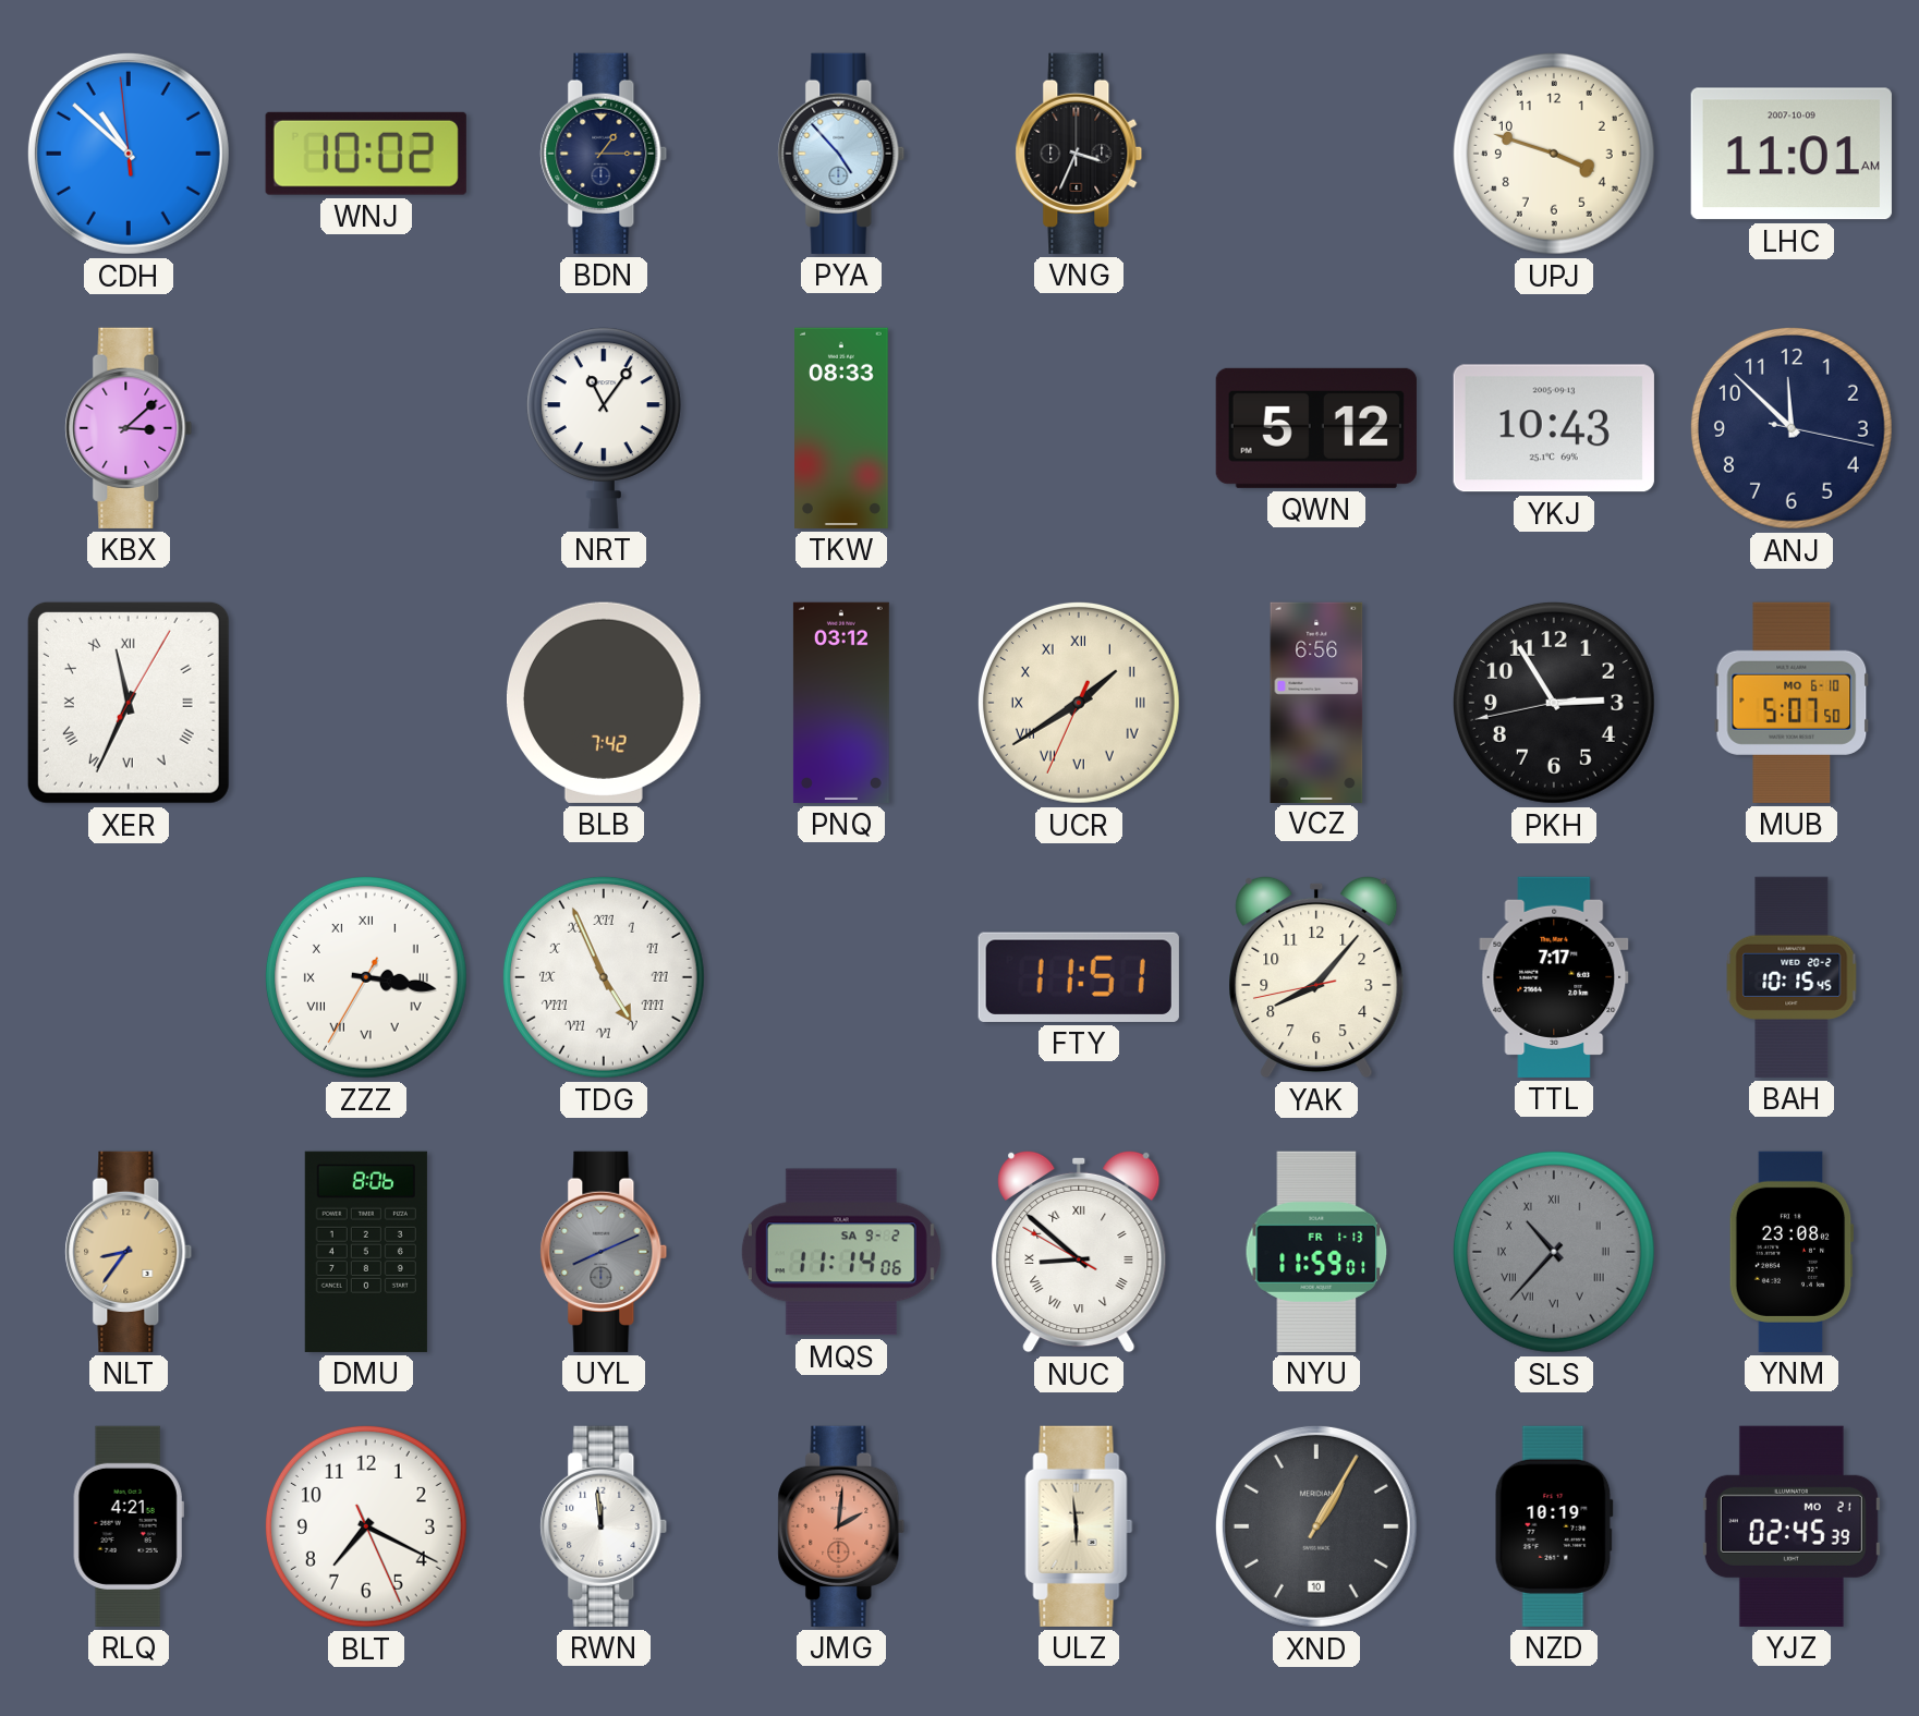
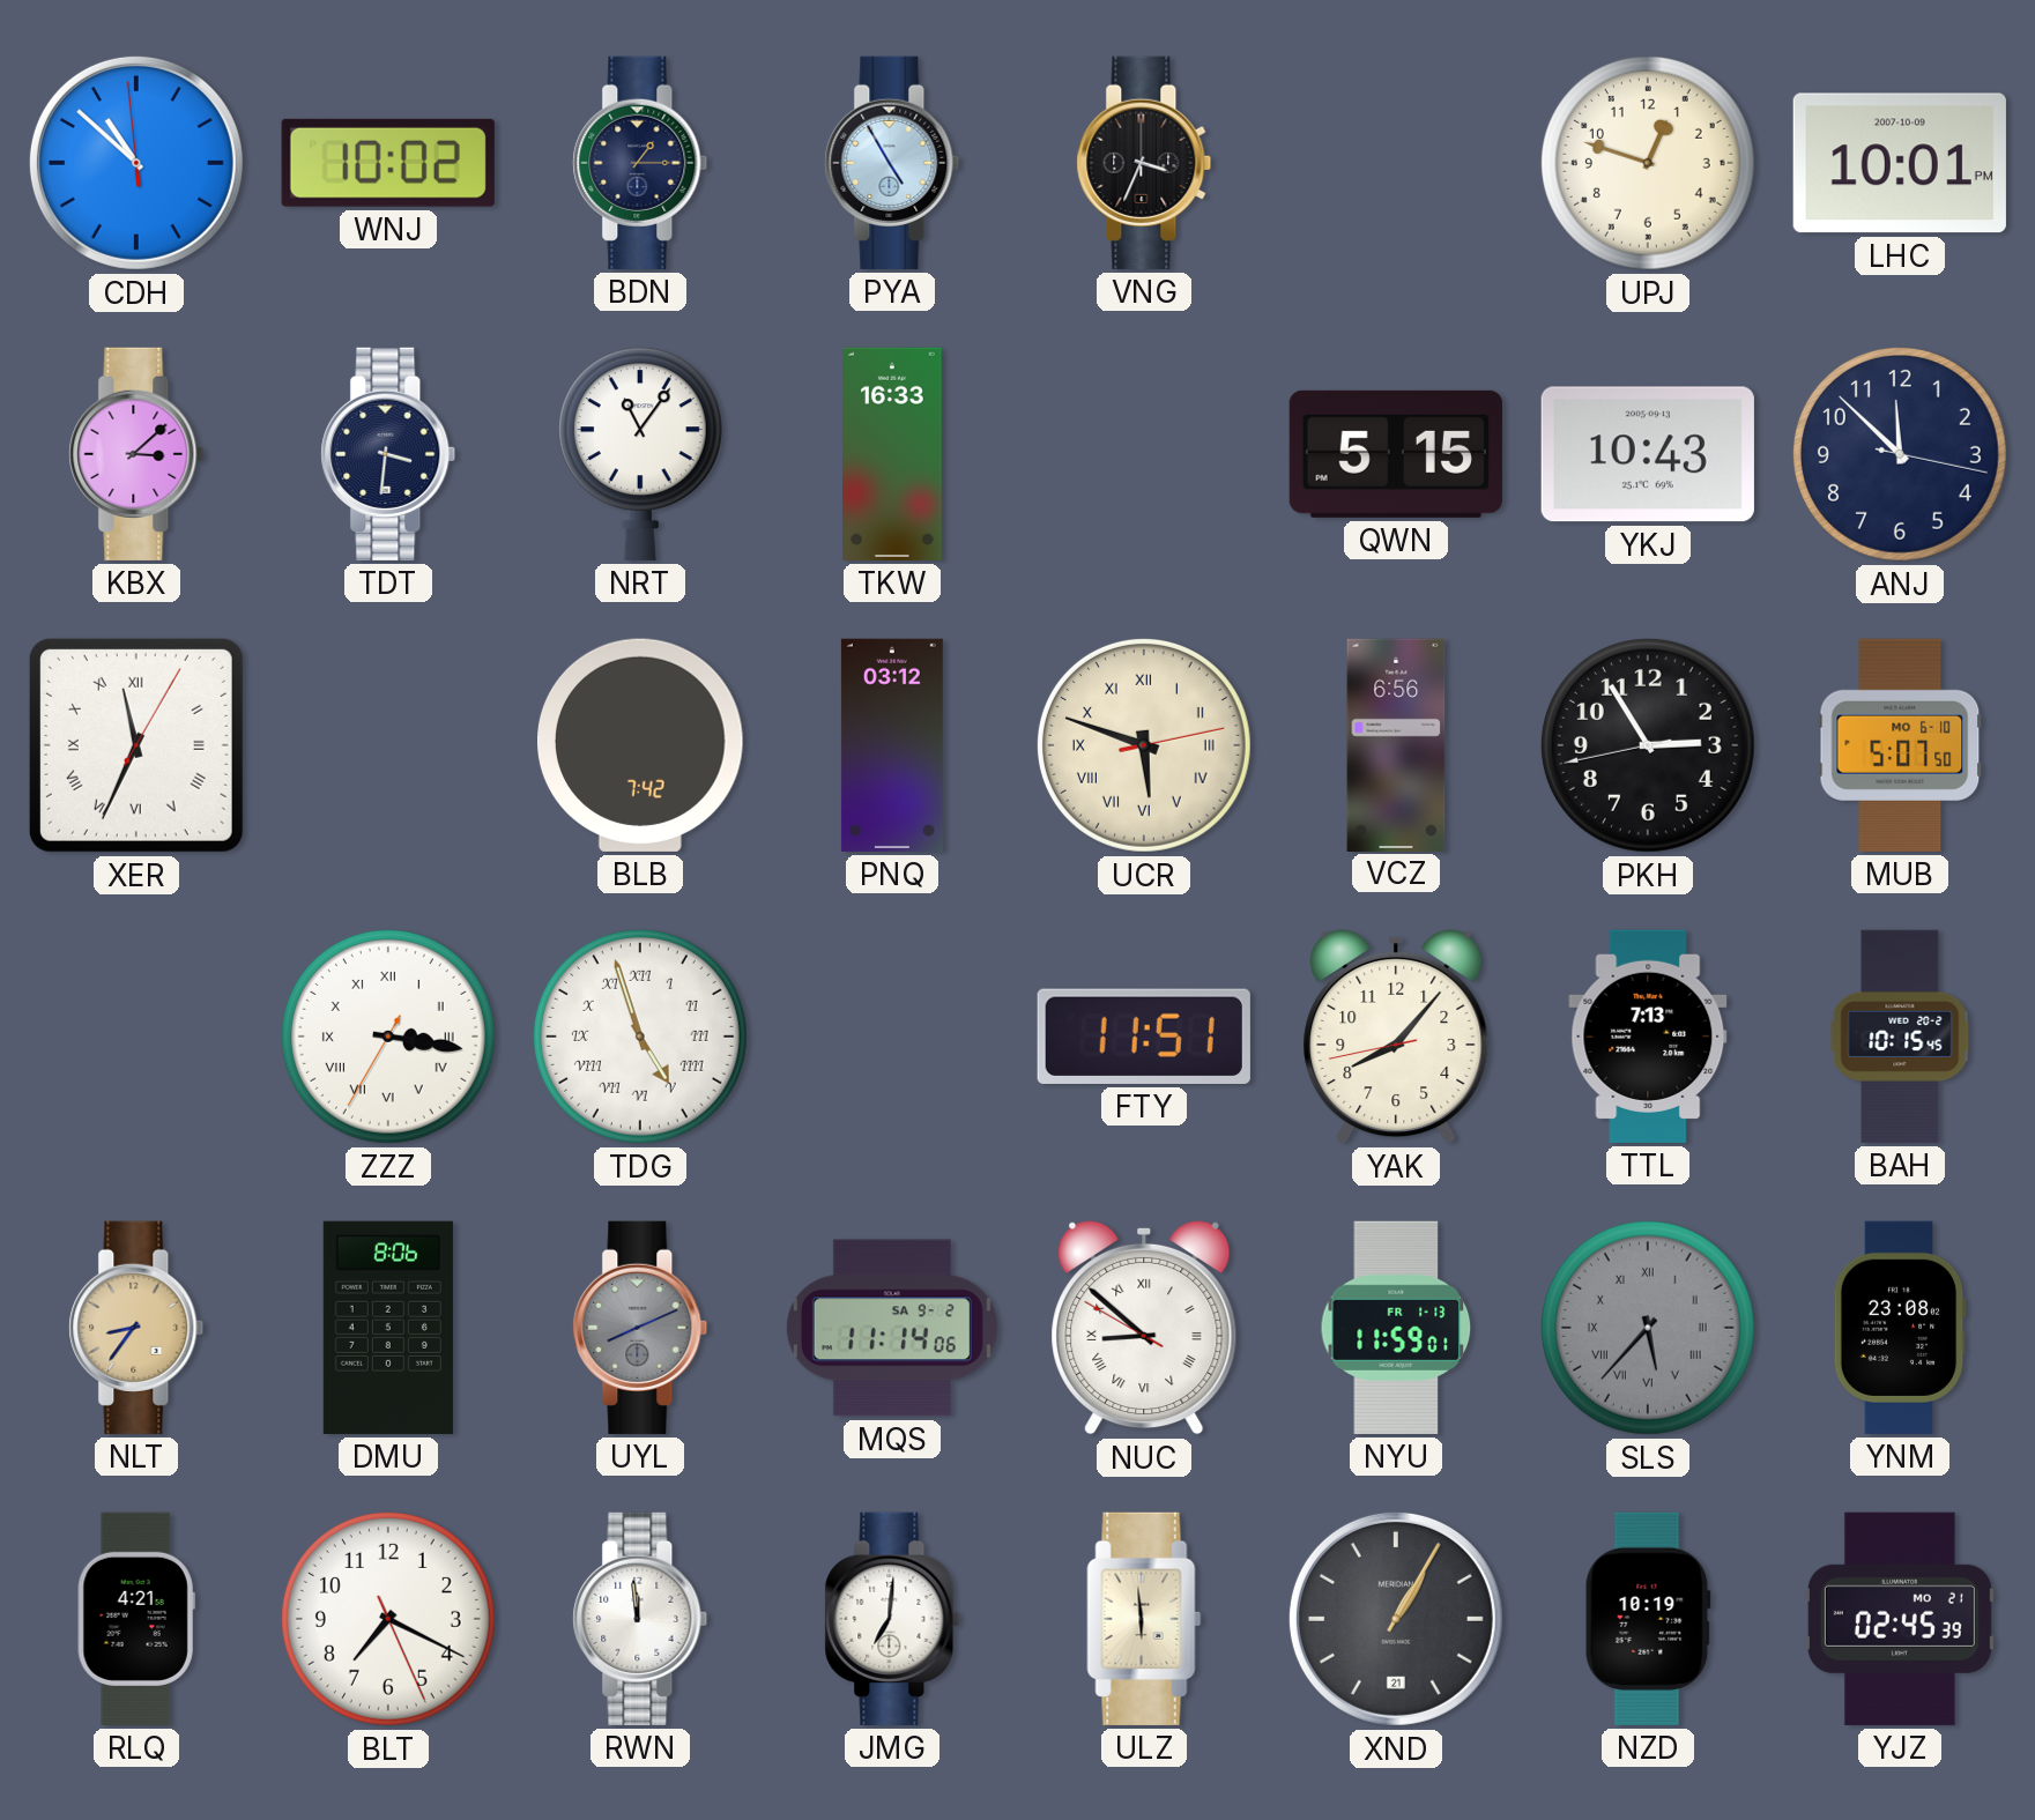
PYA: 4:53 -> 4:55
UPJ: 3:48 -> 12:48
LHC: 11:01 -> 10:01
TDT: none -> 3:31
TKW: 08:33 -> 16:33
QWN: 5:12 -> 5:15
UCR: 1:39 -> 5:48
TDG: 4:56 -> 4:57
TTL: 7:17 -> 7:13
SLS: 10:37 -> 5:37
JMG: 2:01 -> 7:01
JMG dial: salmon -> white
XND date: 10 -> 21
